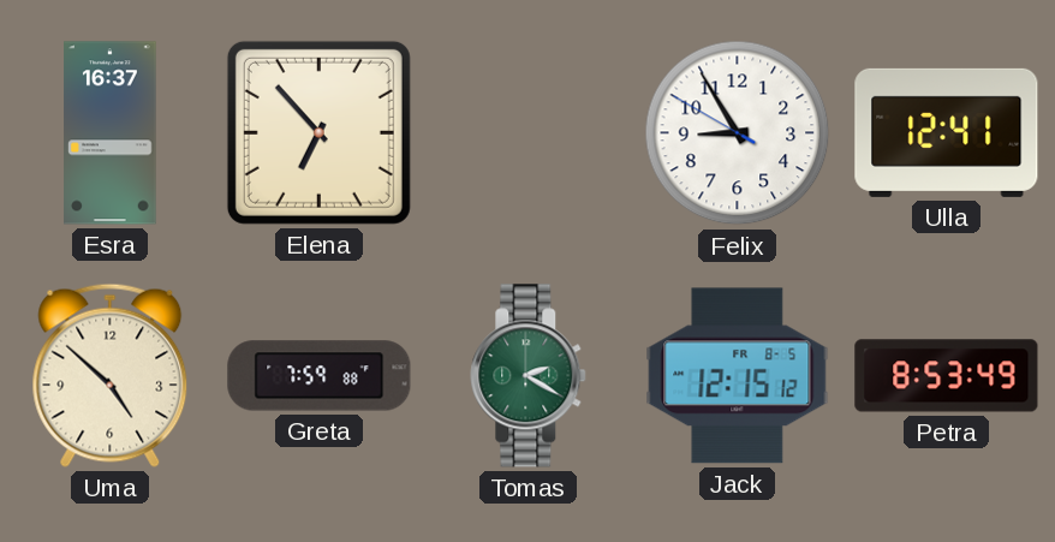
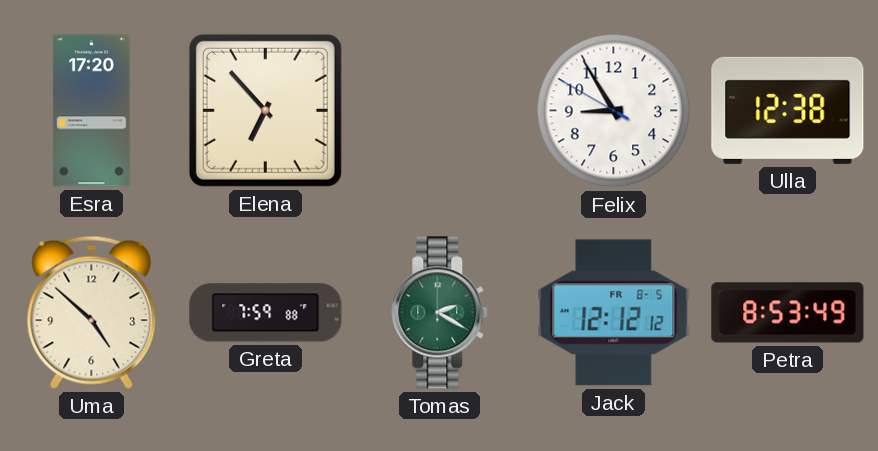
Esra: 16:37 -> 17:20
Ulla: 12:41 -> 12:38
Jack: 12:15 -> 12:12
